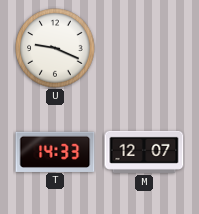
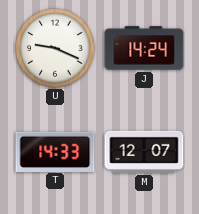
J: none -> 14:24
